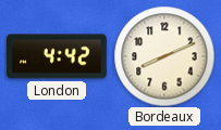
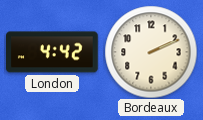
Bordeaux: 8:11 -> 2:11
